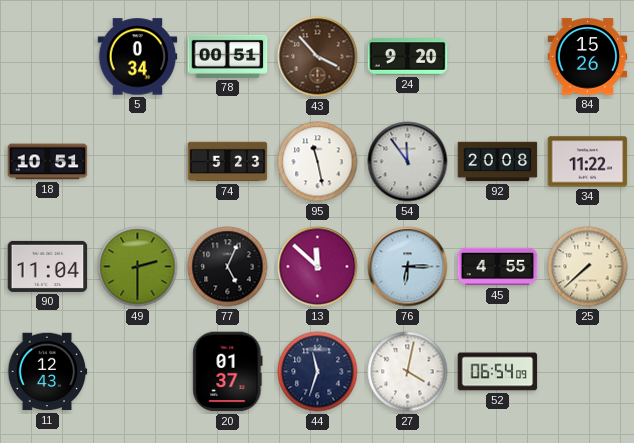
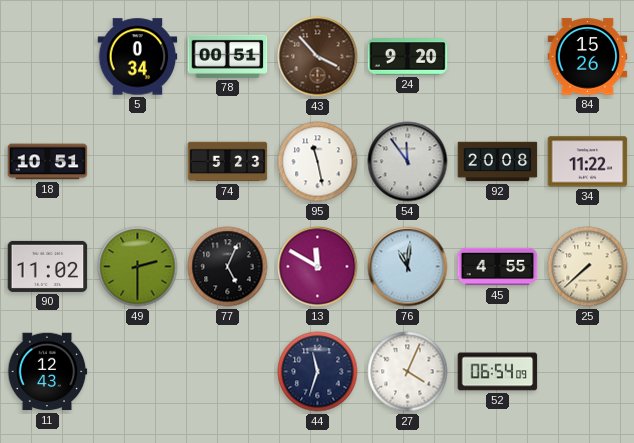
90: 11:04 -> 11:02
13: 11:52 -> 11:50
76: 6:15 -> 11:01
20: 01:37 -> none
27: 4:02 -> 4:04
